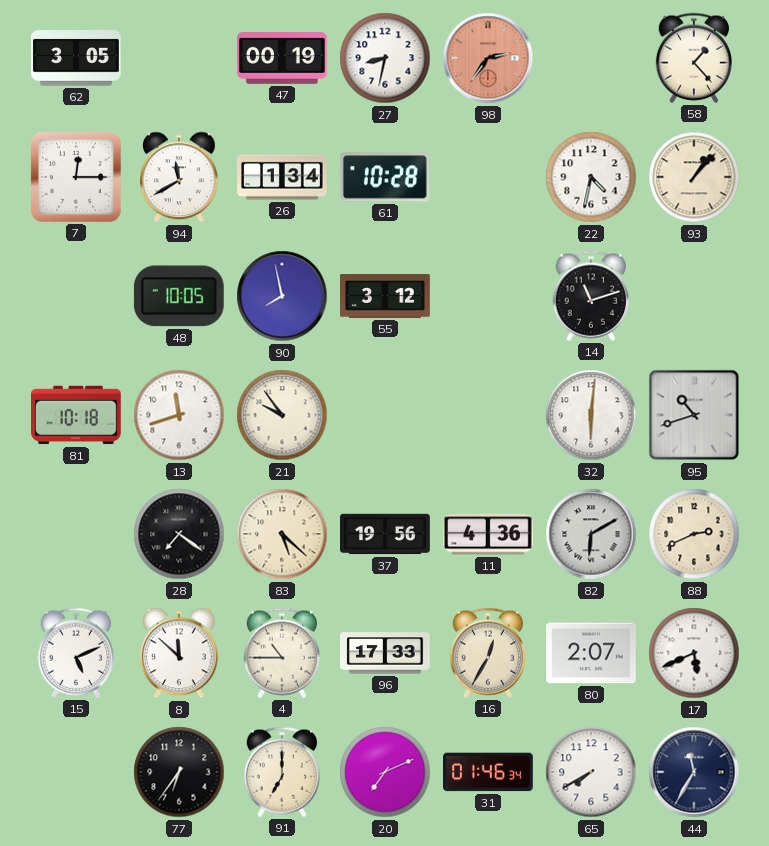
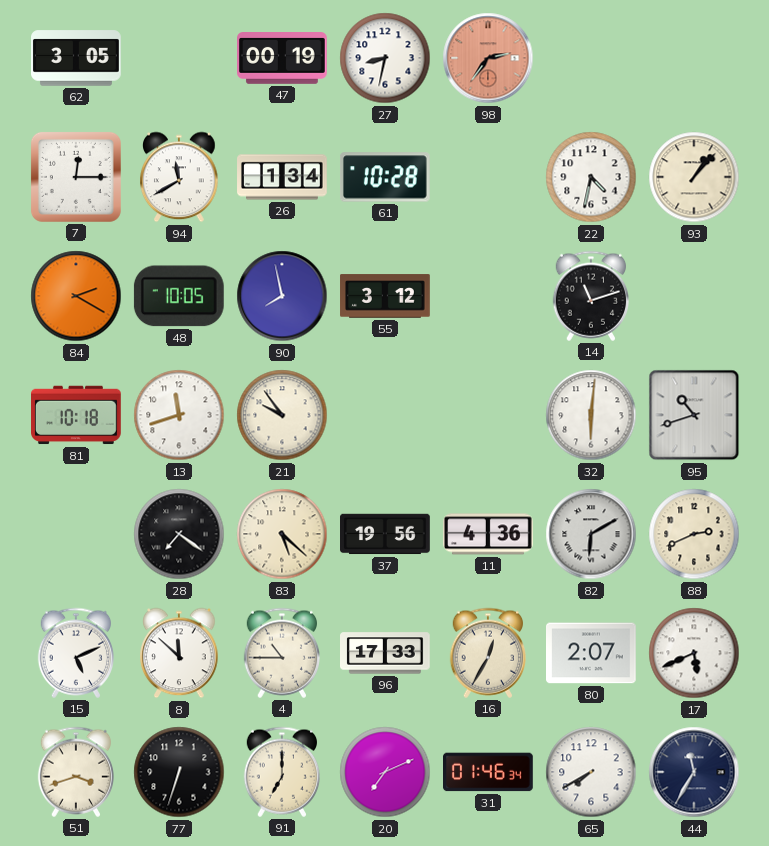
58: 1:23 -> none
84: none -> 2:20
51: none -> 3:42
77: 6:36 -> 6:33
